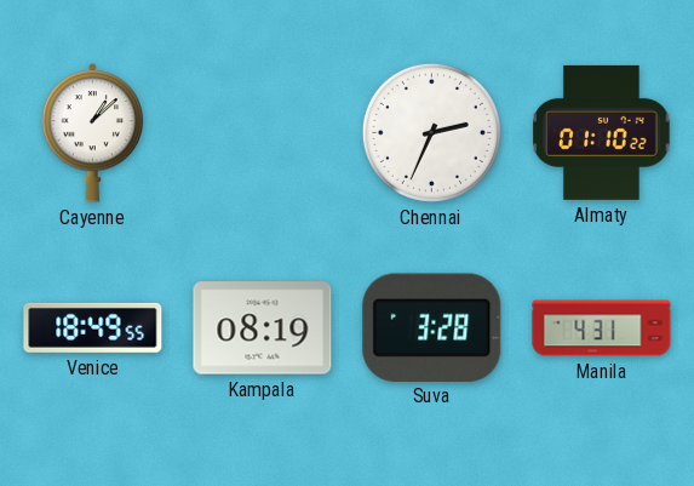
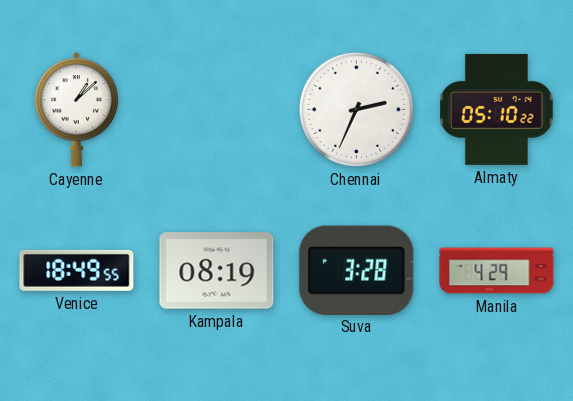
Almaty: 01:10 -> 05:10
Manila: 4:31 -> 4:29
